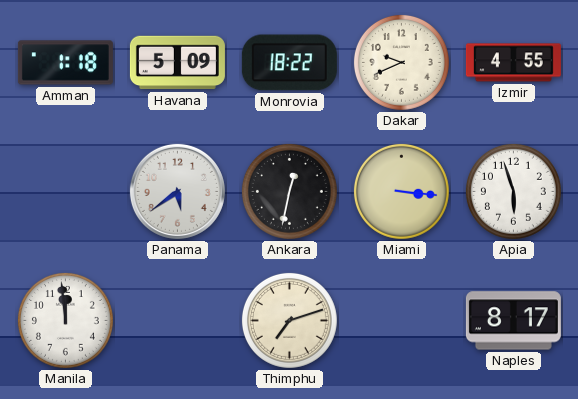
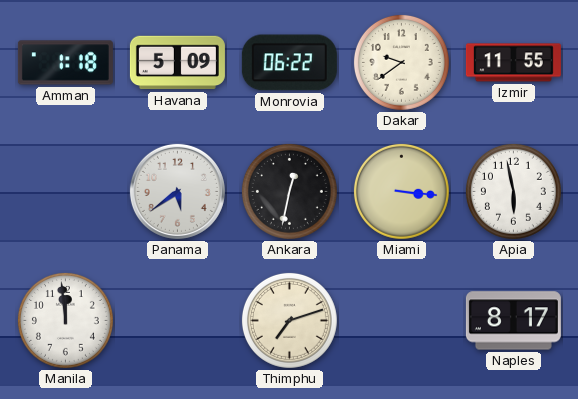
Monrovia: 18:22 -> 06:22
Dakar: 9:41 -> 9:39
Izmir: 4:55 -> 11:55
Apia: 5:57 -> 5:58
